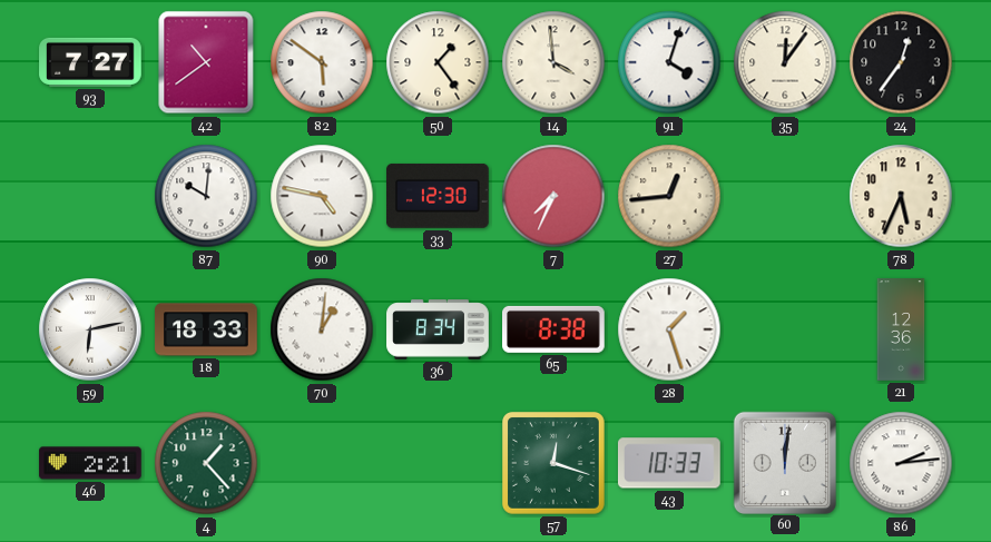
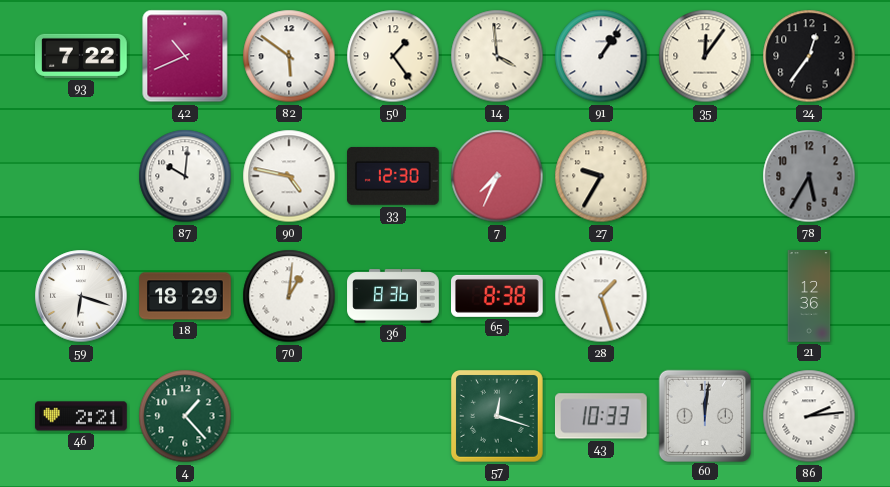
93: 7:27 -> 7:22
42: 10:39 -> 10:41
91: 4:03 -> 1:06
27: 12:44 -> 9:35
78: 5:34 -> 5:35
78 dial: cream -> grey
59: 6:13 -> 6:18
18: 18:33 -> 18:29
36: 8:34 -> 8:36
